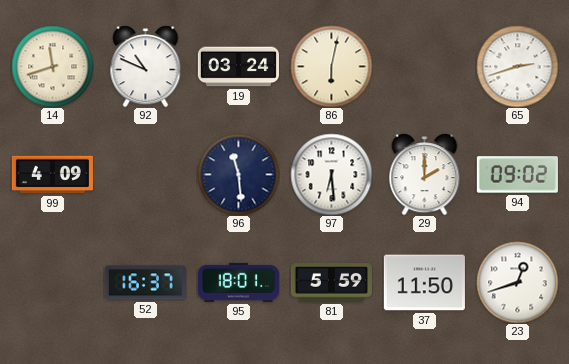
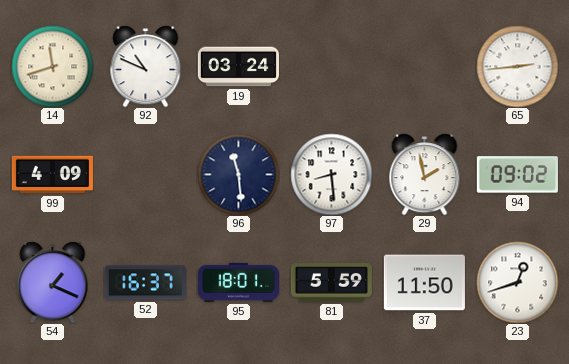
86: 6:02 -> none
65: 2:42 -> 2:44
97: 6:29 -> 8:29
29: 2:00 -> 1:58
54: none -> 1:19
